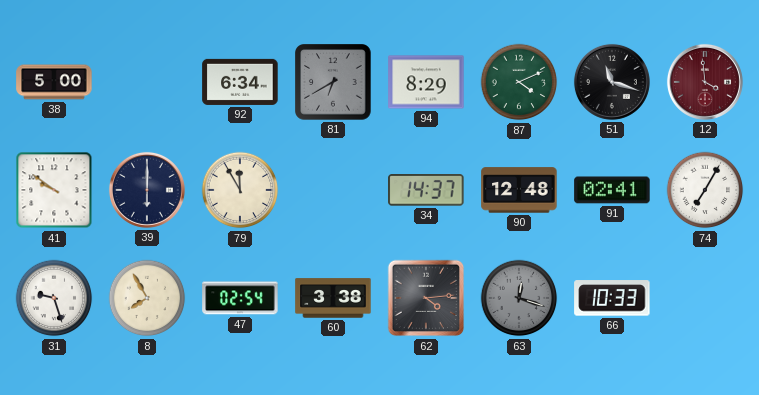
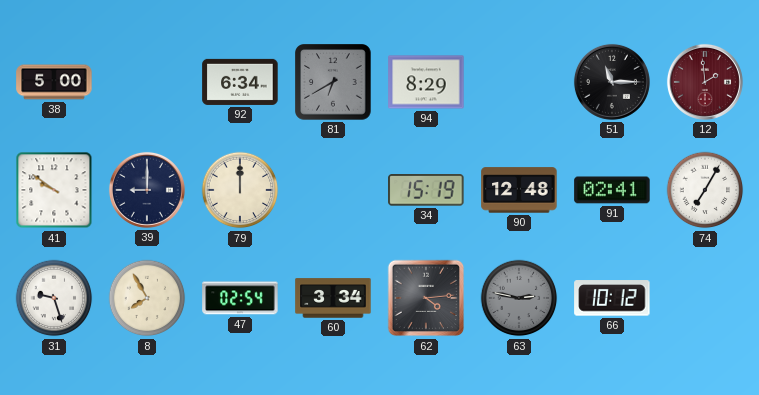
87: 4:11 -> none
51: 11:18 -> 11:15
12: 3:59 -> 1:59
39: 6:00 -> 9:00
79: 11:55 -> 12:00
34: 14:37 -> 15:19
60: 3:38 -> 3:34
63: 12:18 -> 2:47
66: 10:33 -> 10:12
